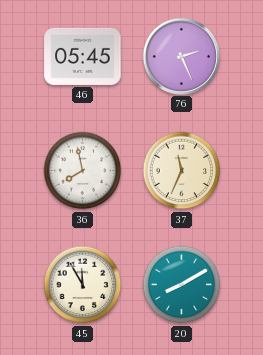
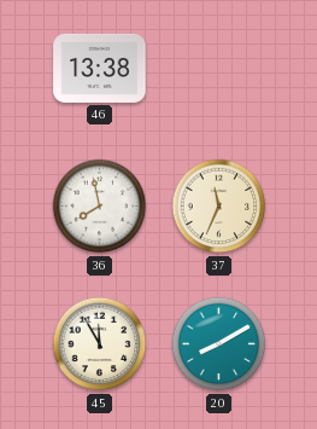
46: 05:45 -> 13:38
76: 2:26 -> none
